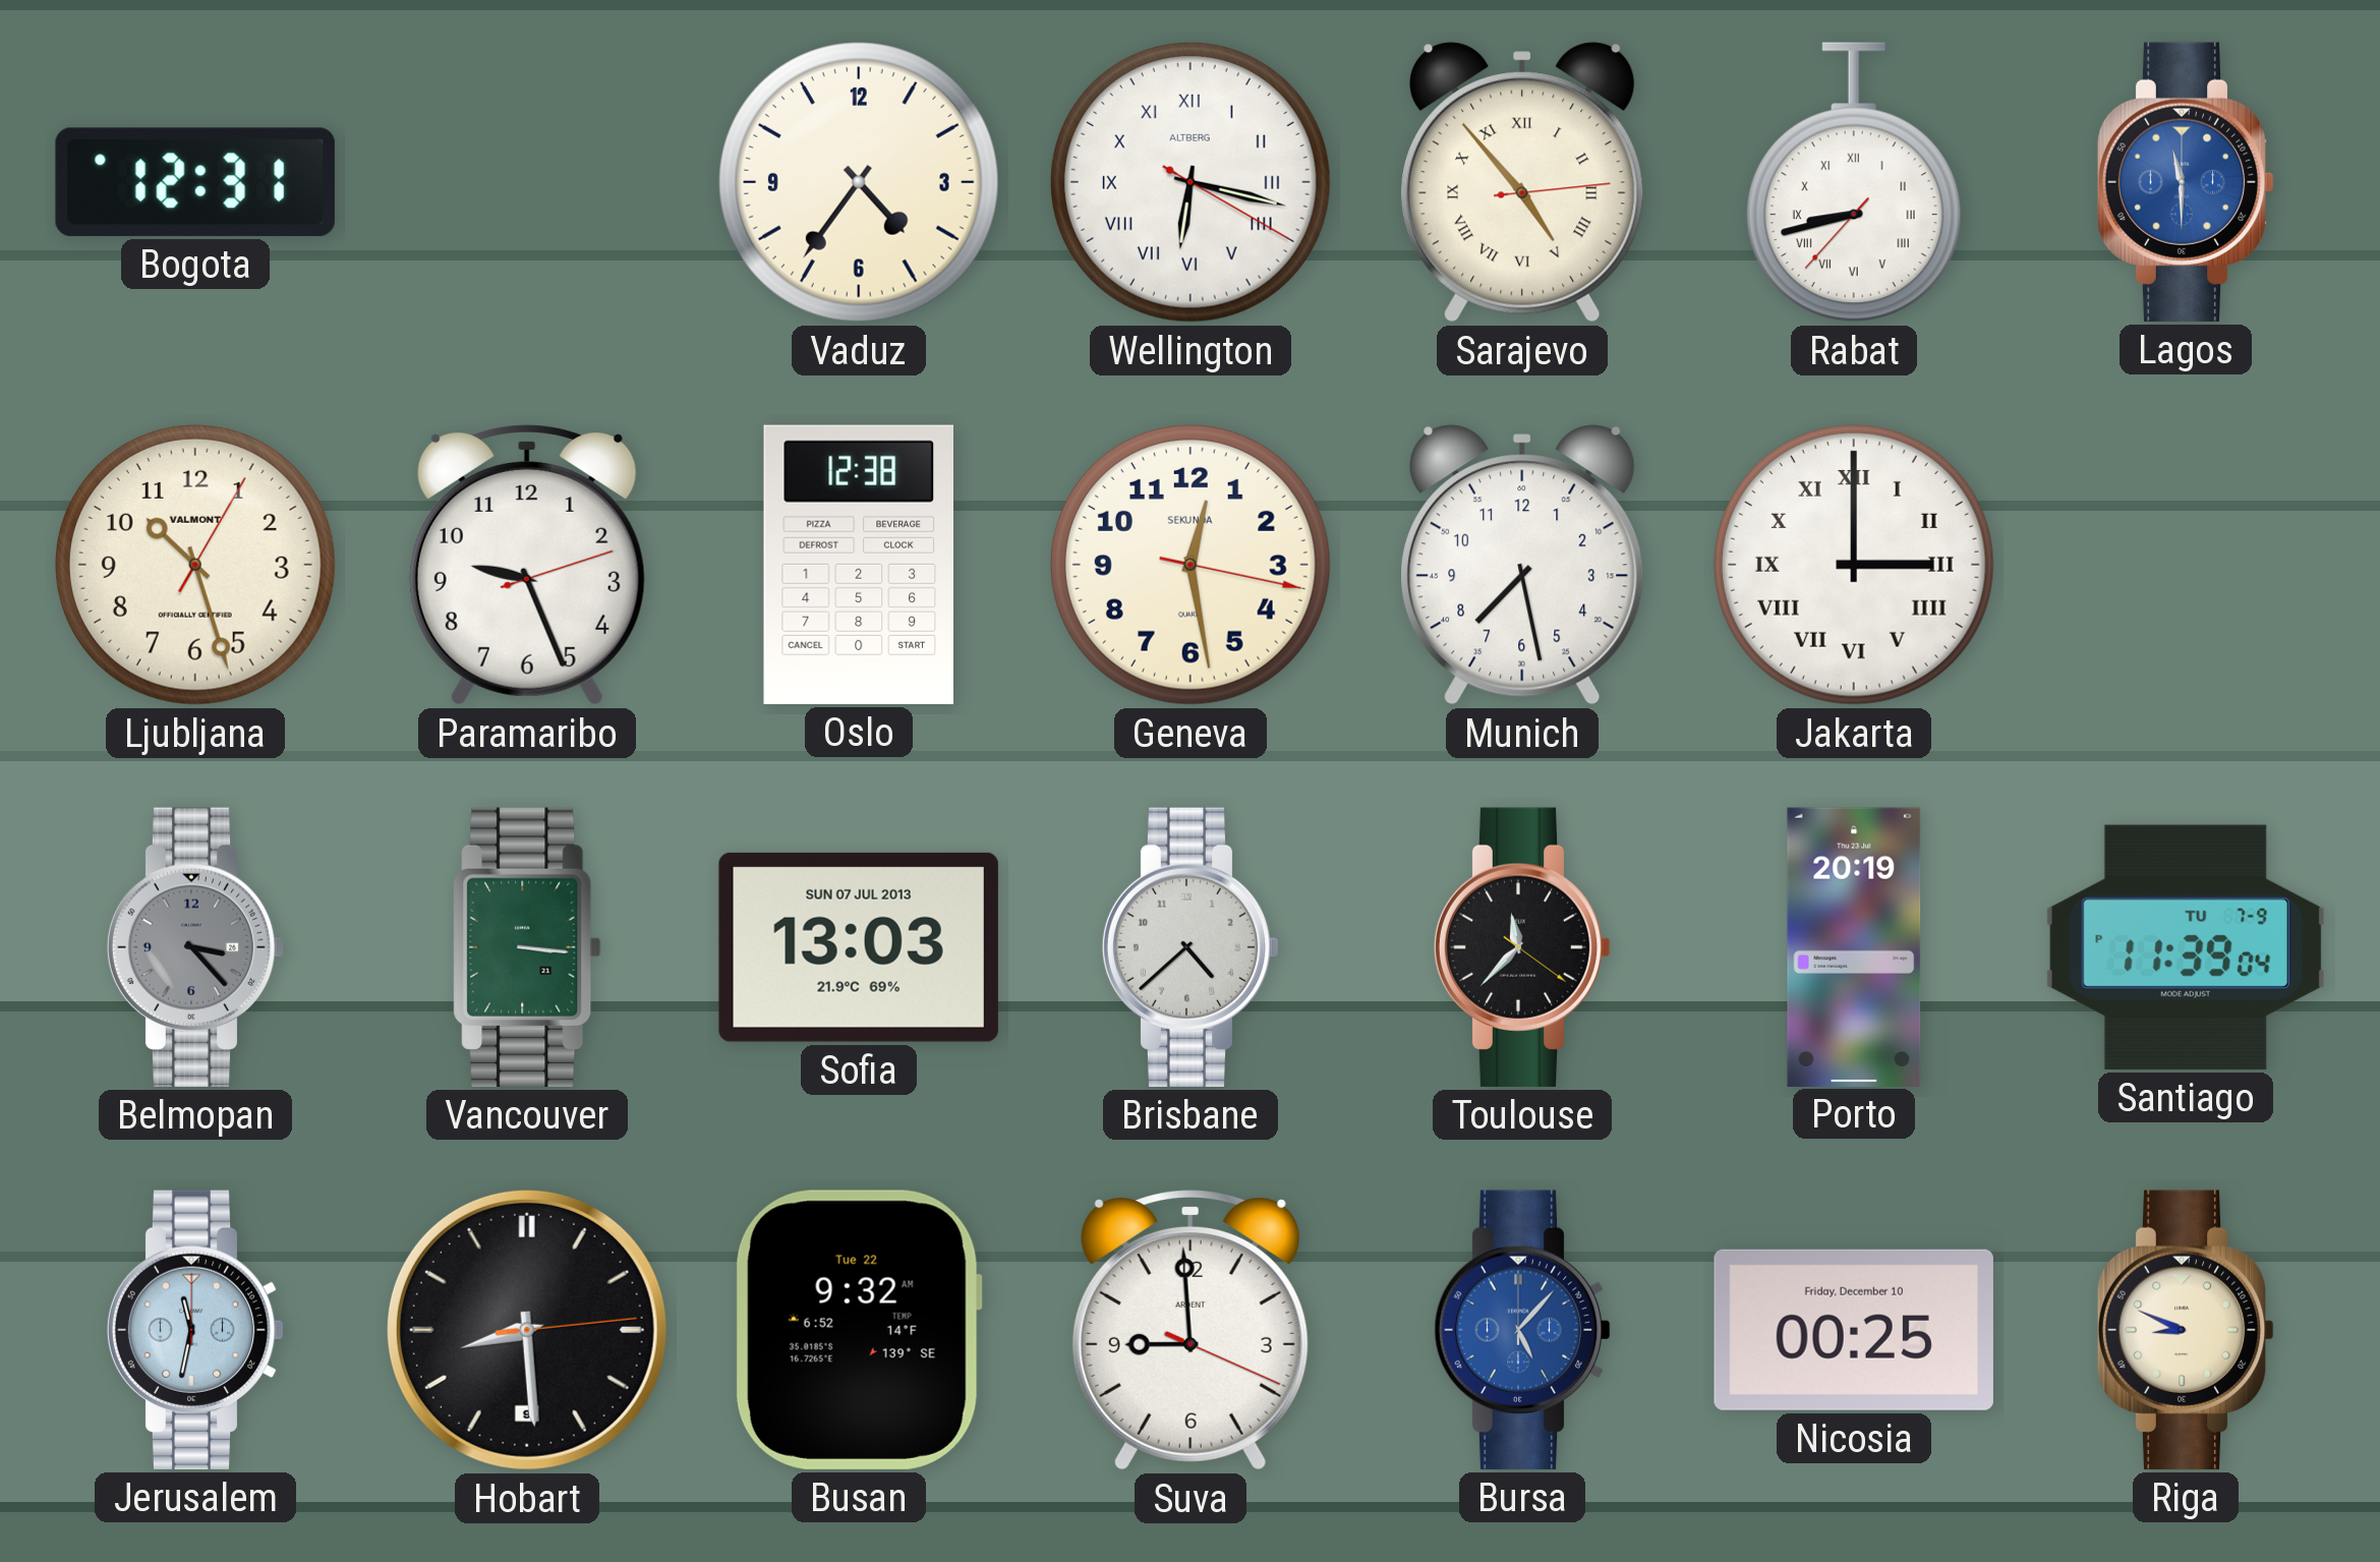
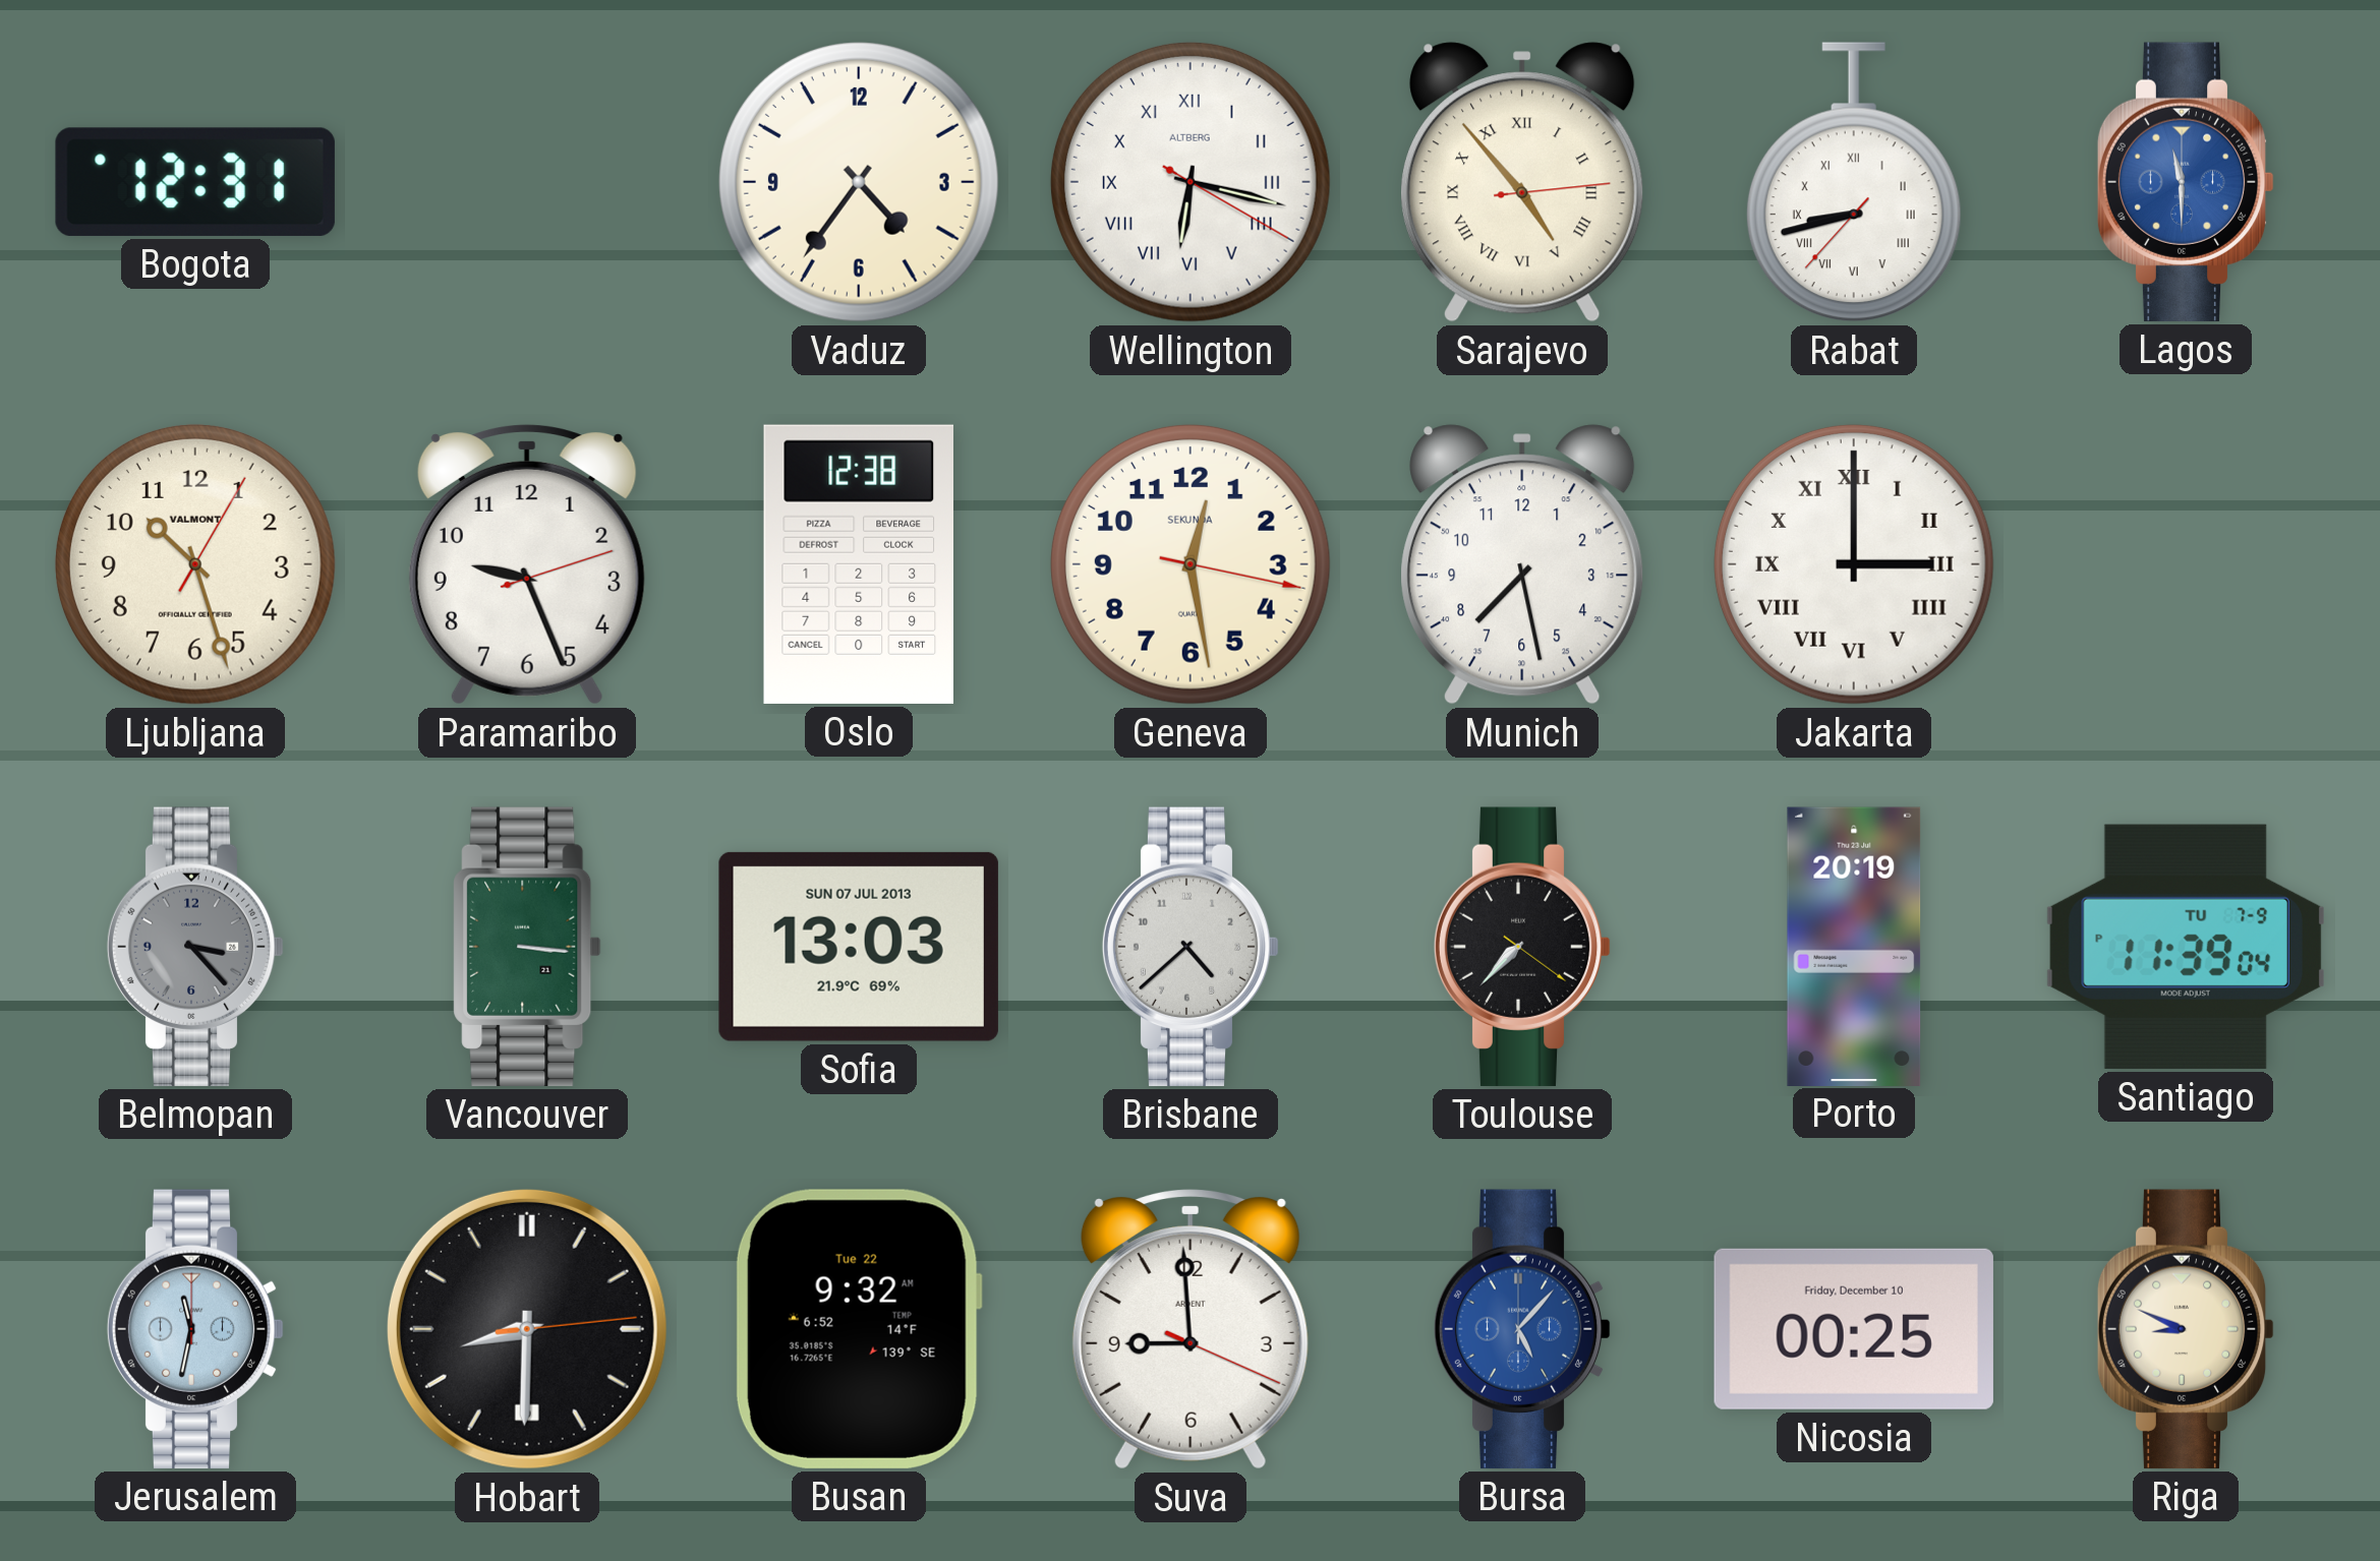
Toulouse: 11:37 -> 7:37
Hobart: 8:29 -> 8:30
